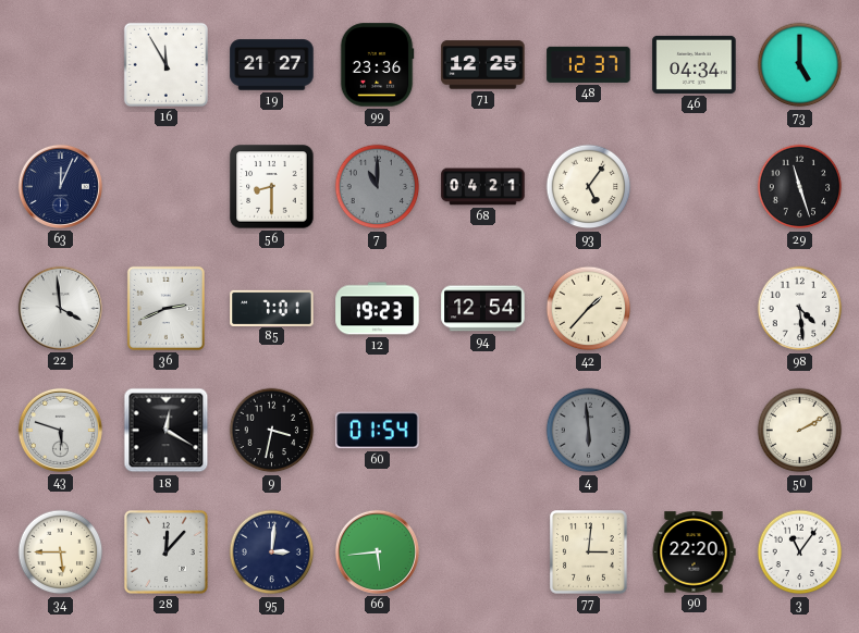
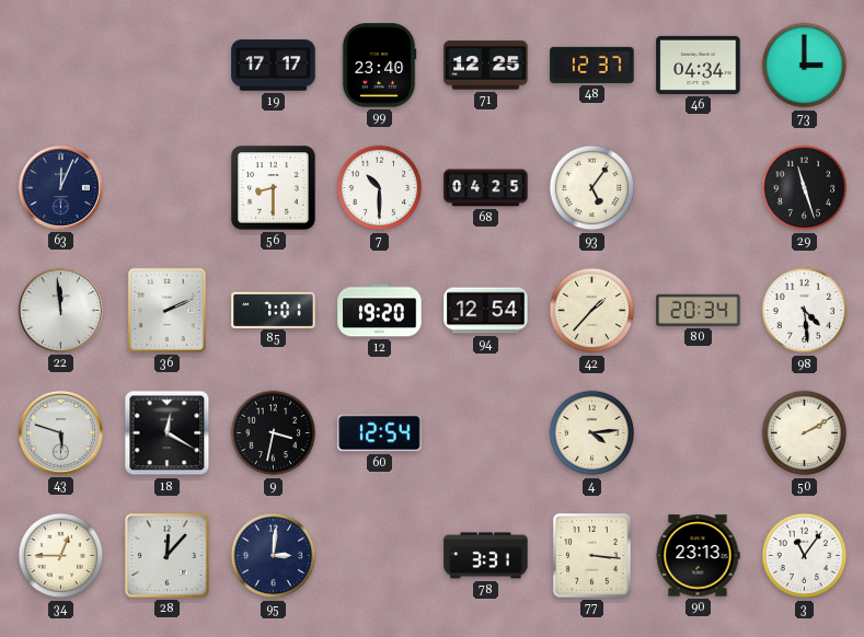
16: 11:55 -> none
19: 21:27 -> 17:17
99: 23:36 -> 23:40
73: 5:00 -> 3:00
7: 11:00 -> 10:30
7 dial: grey -> white
68: 04:21 -> 04:25
22: 3:59 -> 11:59
36: 2:41 -> 2:11
12: 19:23 -> 19:20
80: none -> 20:34
60: 01:54 -> 12:54
4: 5:59 -> 4:14
4 dial: grey -> cream
34: 5:45 -> 12:45
66: 5:44 -> none
78: none -> 3:31
77: 3:01 -> 3:16
90: 22:20 -> 23:13
